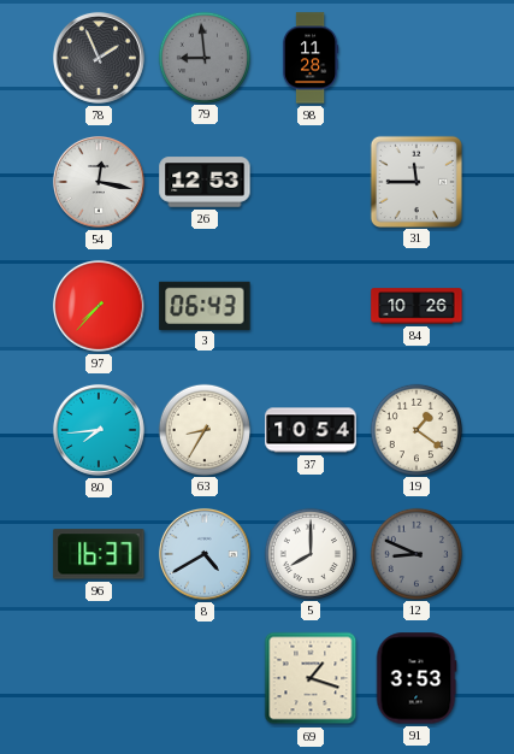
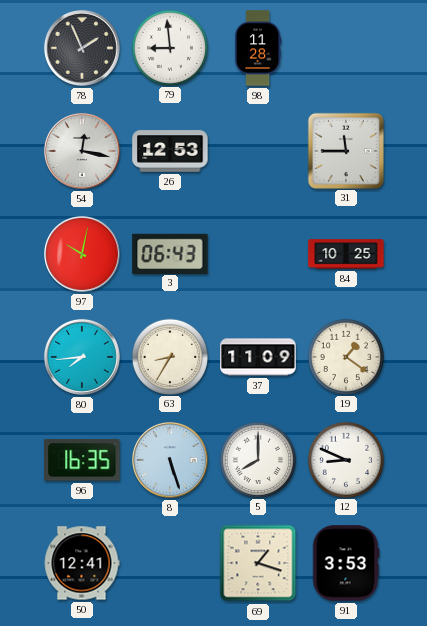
79 dial: grey -> white
97: 7:37 -> 10:02
84: 10:26 -> 10:25
37: 10:54 -> 11:09
96: 16:37 -> 16:35
8: 4:40 -> 5:27
12 dial: grey -> white
50: none -> 12:41
